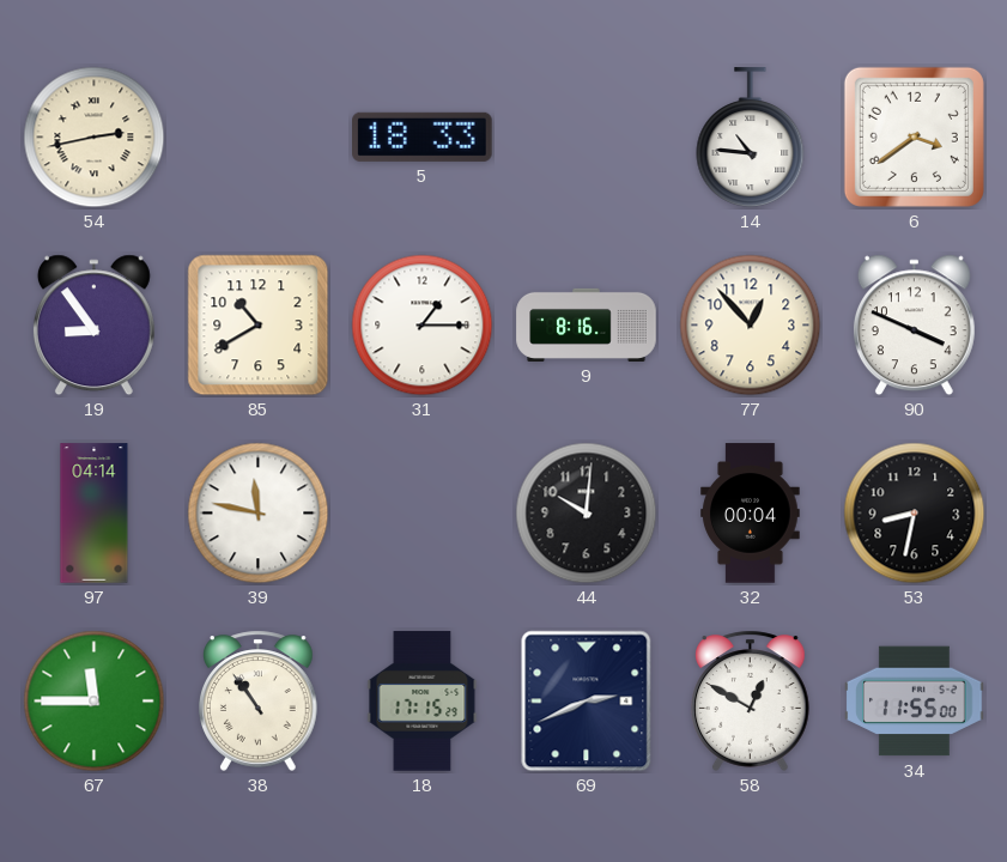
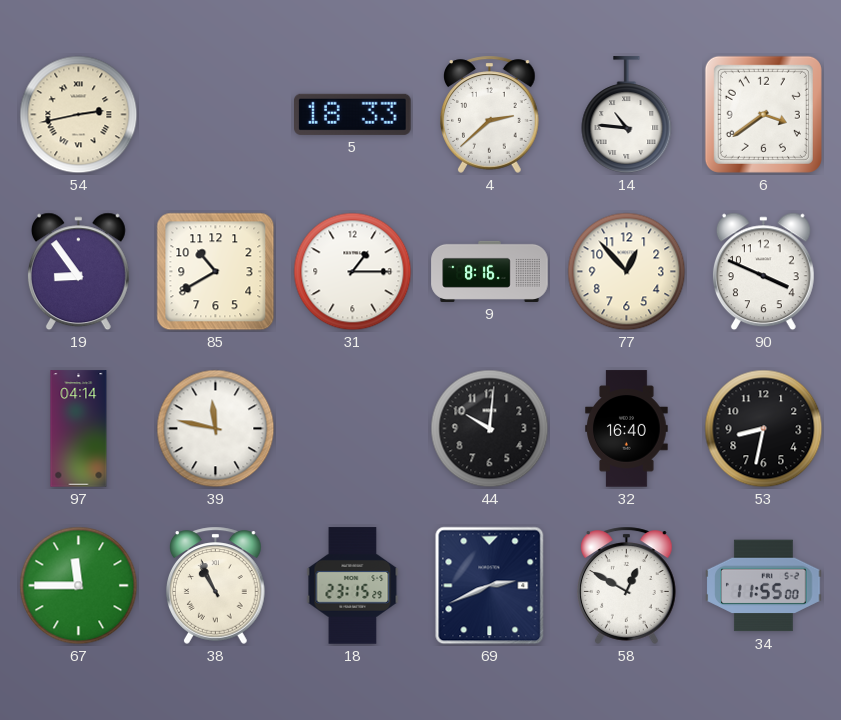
4: none -> 2:38
32: 00:04 -> 16:40
38: 10:54 -> 10:56
18: 17:15 -> 23:15
